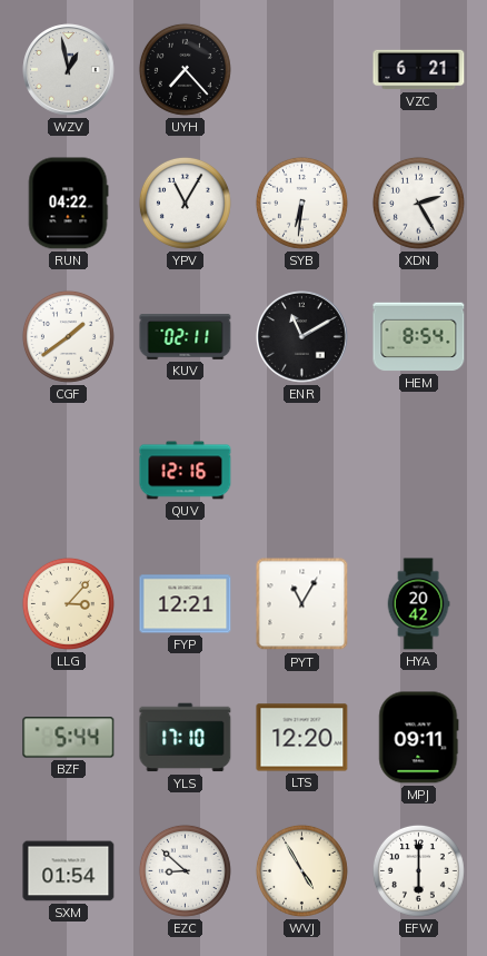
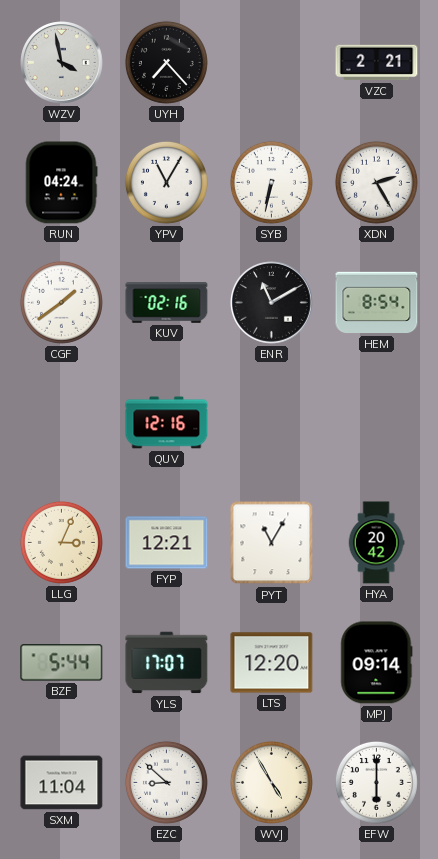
WZV: 12:58 -> 3:58
VZC: 6:21 -> 2:21
RUN: 04:22 -> 04:24
SYB: 6:31 -> 6:32
KUV: 02:11 -> 02:16
LLG: 3:07 -> 3:04
YLS: 17:10 -> 17:07
MPJ: 09:11 -> 09:14
SXM: 01:54 -> 11:04
